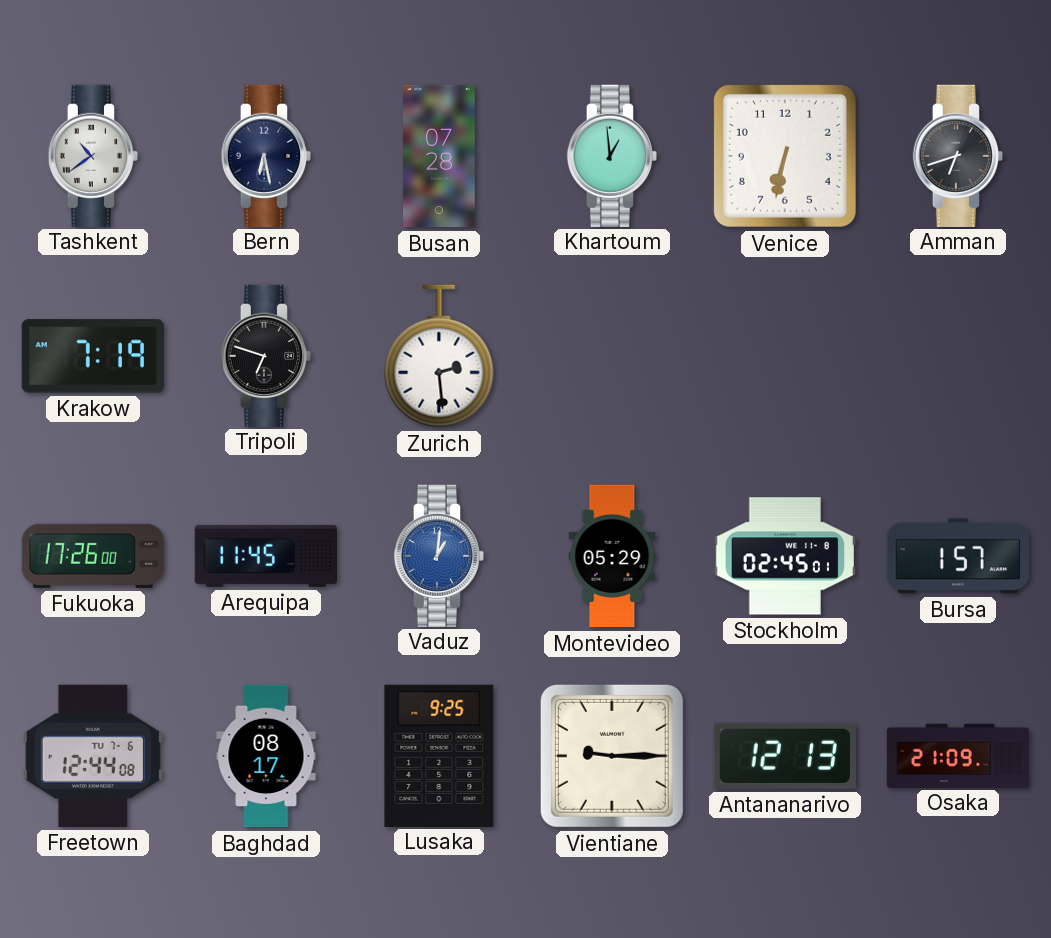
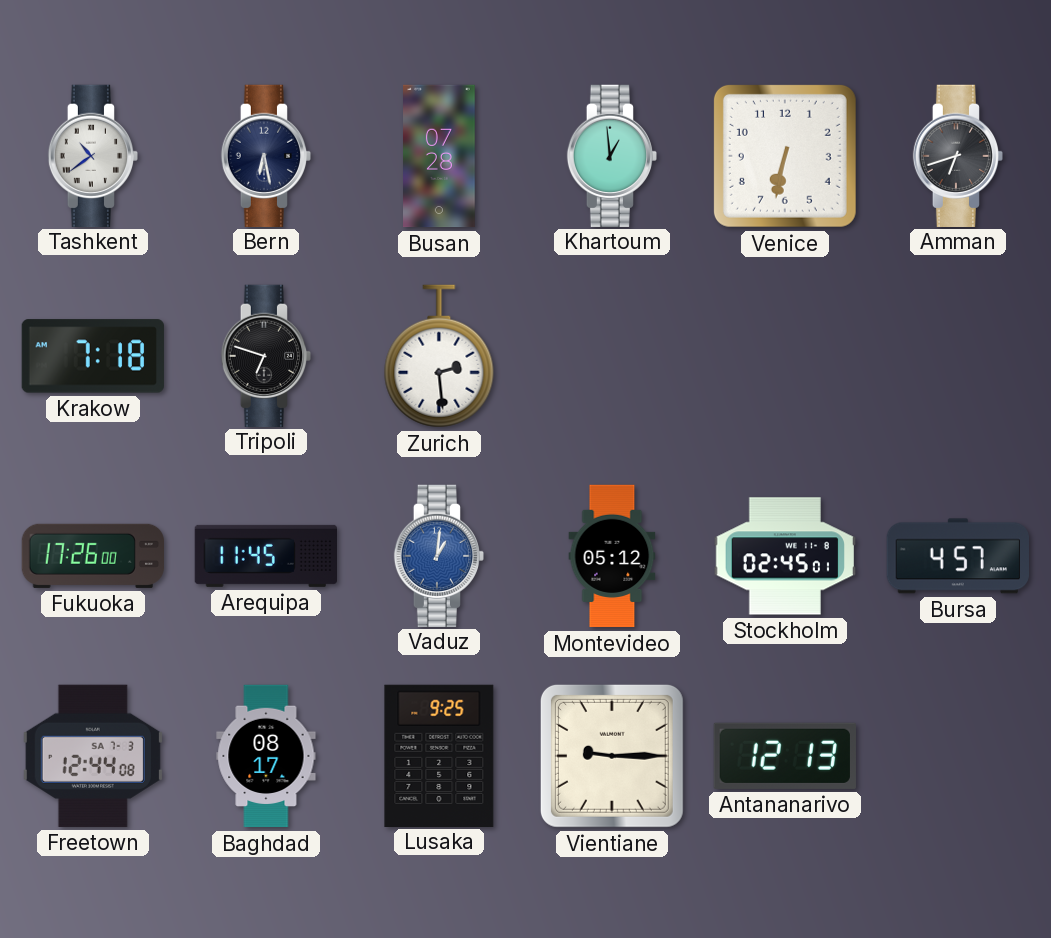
Krakow: 7:19 -> 7:18
Montevideo: 05:29 -> 05:12
Bursa: 1:57 -> 4:57
Freetown date: TU 7-6 -> SA 7-3
Osaka: 21:09 -> none
